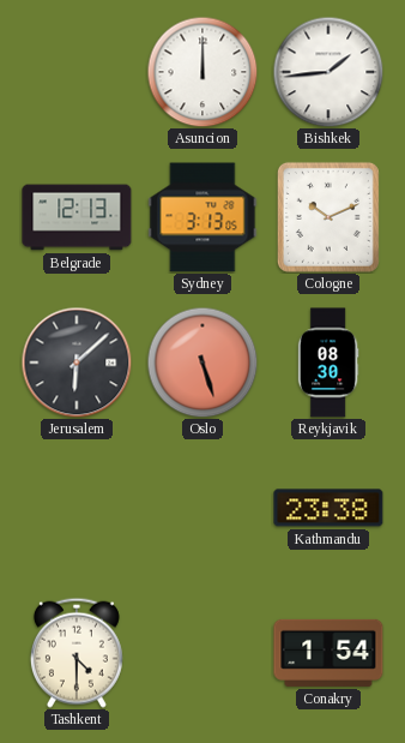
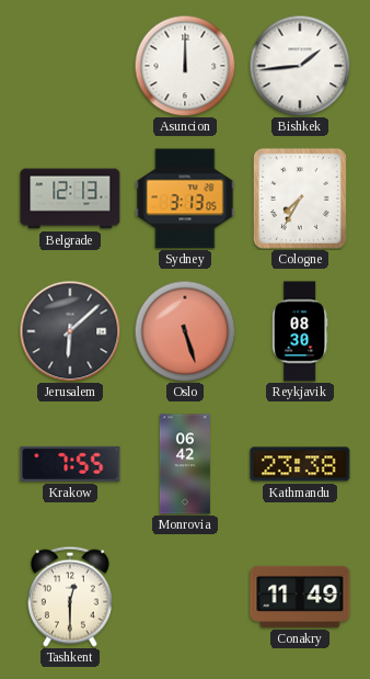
Cologne: 10:11 -> 7:35
Krakow: none -> 7:55
Monrovia: none -> 06:42
Tashkent: 4:30 -> 12:30
Conakry: 1:54 -> 11:49
